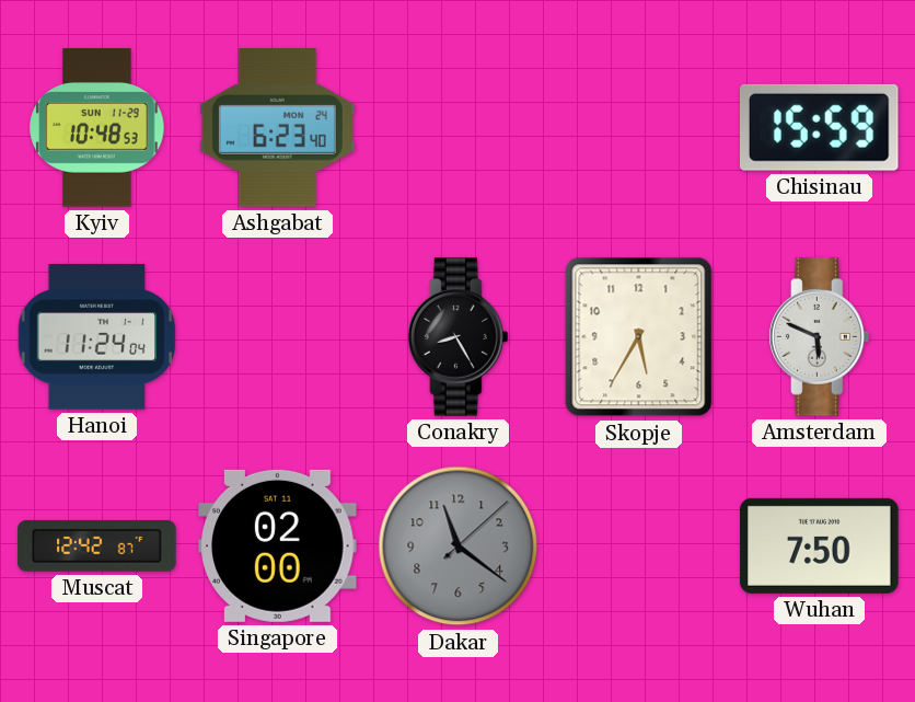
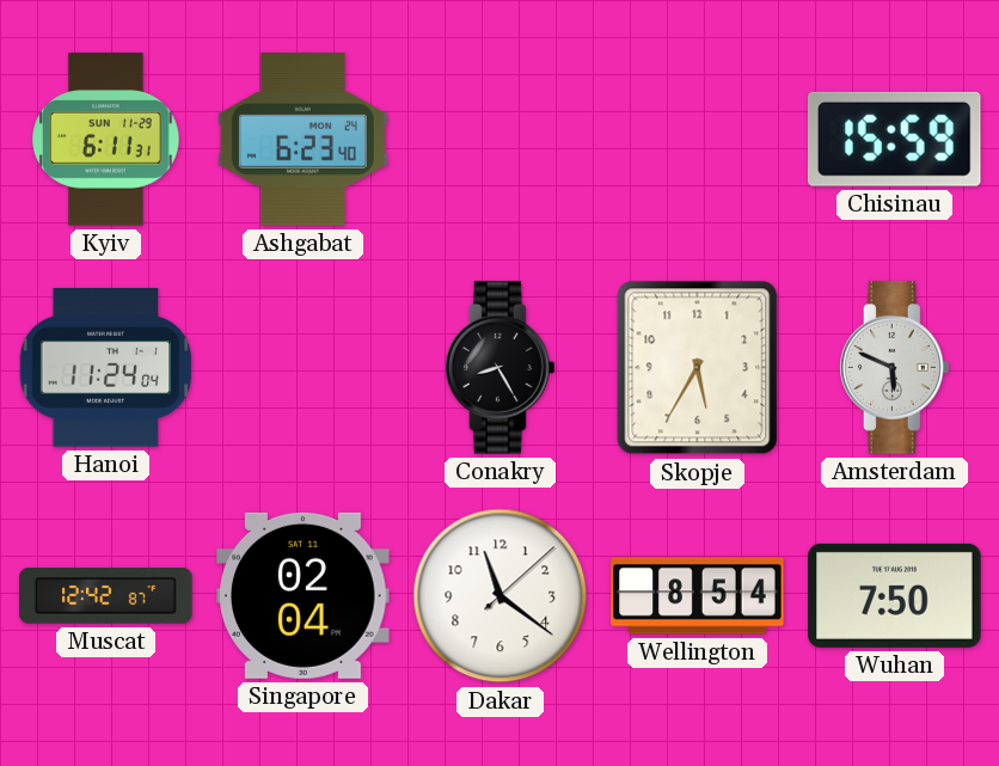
Kyiv: 10:48 -> 6:11
Singapore: 02:00 -> 02:04
Dakar dial: grey -> white
Wellington: none -> 8:54
